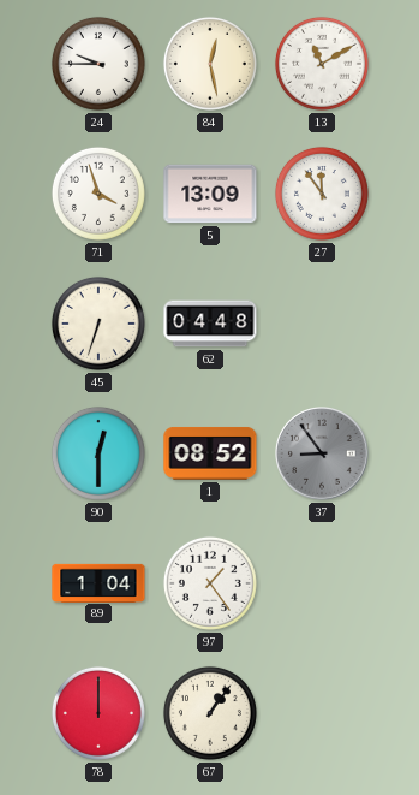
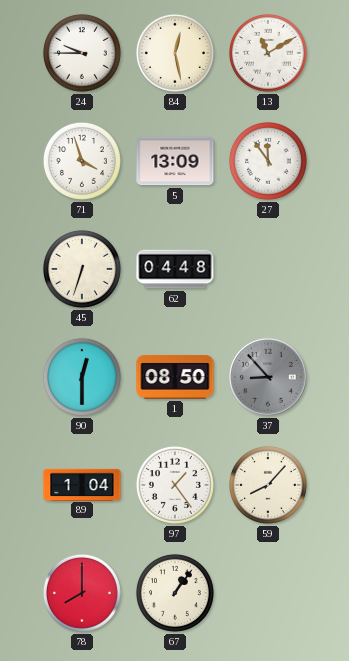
1: 08:52 -> 08:50
37: 8:54 -> 8:53
59: none -> 8:07
78: 12:00 -> 8:00
